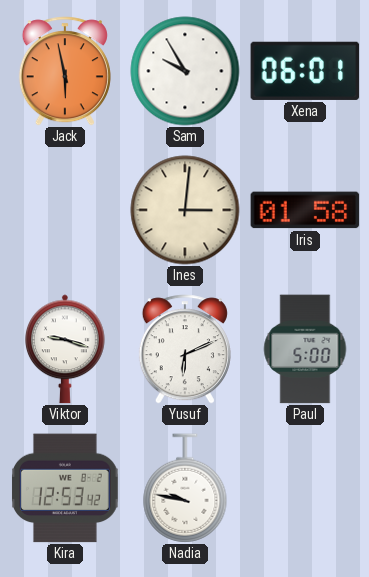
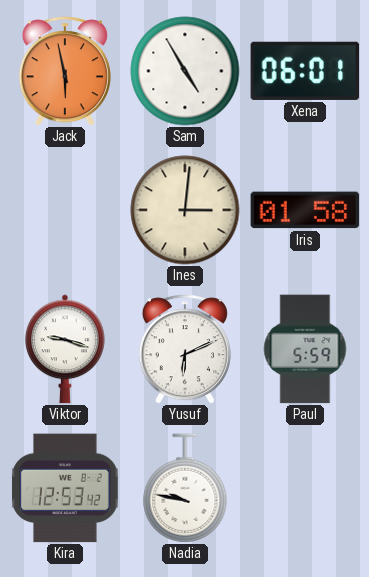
Sam: 9:55 -> 4:55
Paul: 5:00 -> 5:59
